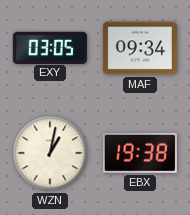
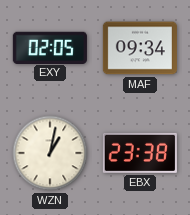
EXY: 03:05 -> 02:05
EBX: 19:38 -> 23:38
